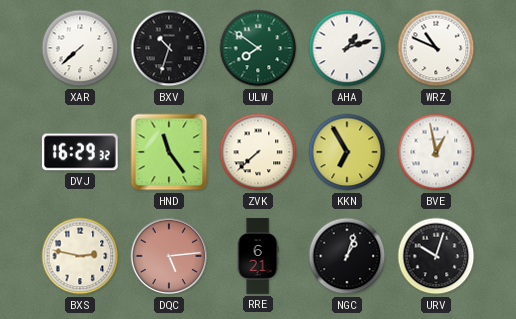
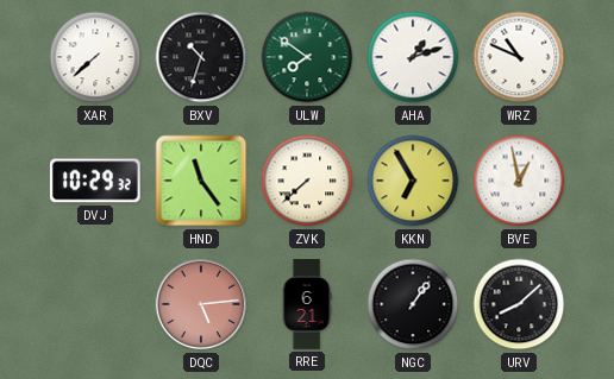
DVJ: 16:29 -> 10:29
BXS: 2:47 -> none
NGC: 1:03 -> 1:06
URV: 10:03 -> 8:08
